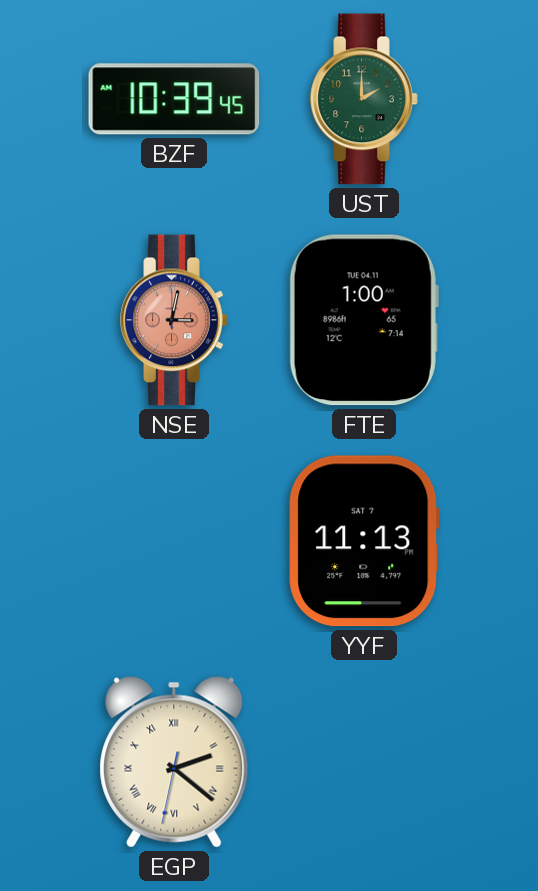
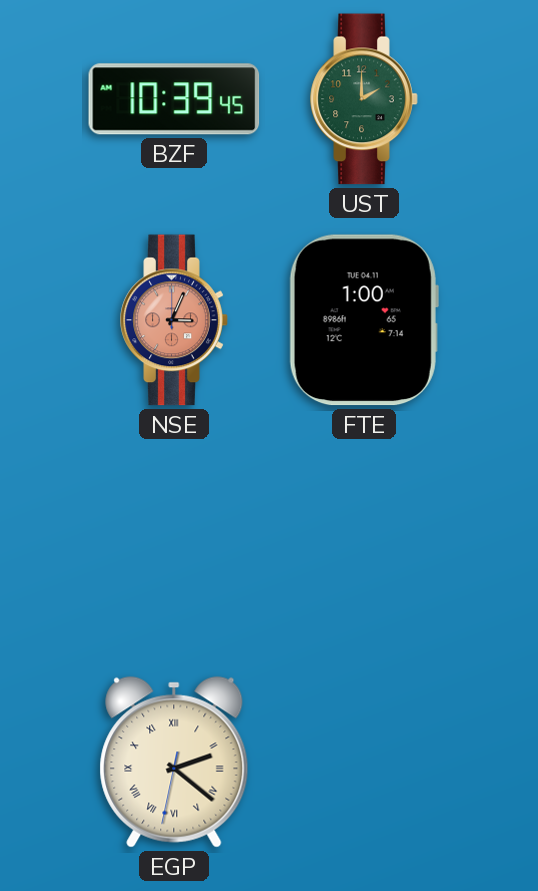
NSE: 3:02 -> 3:04
YYF: 11:13 -> none
